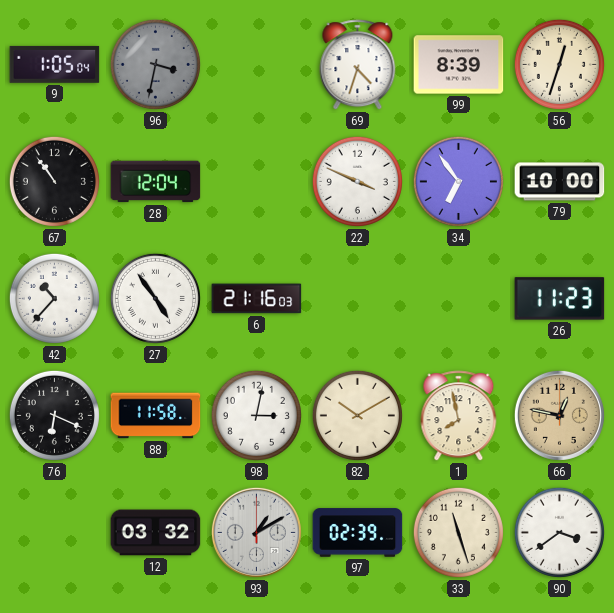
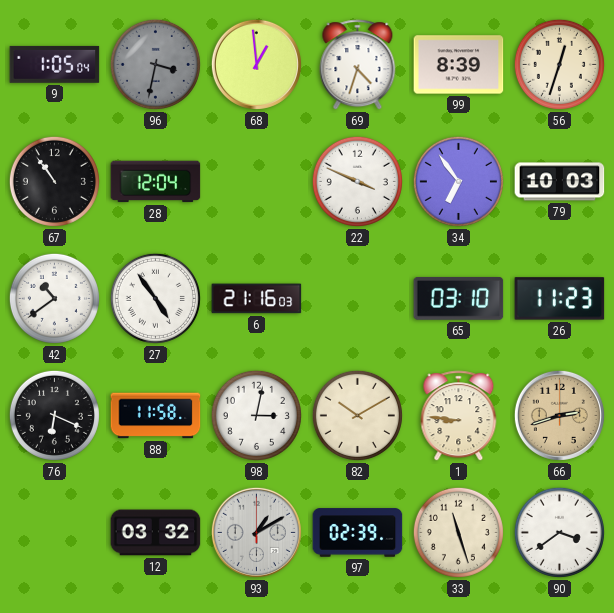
68: none -> 12:59
79: 10:00 -> 10:03
42: 10:37 -> 10:39
65: none -> 03:10
1: 7:58 -> 8:46
66: 12:47 -> 2:42
